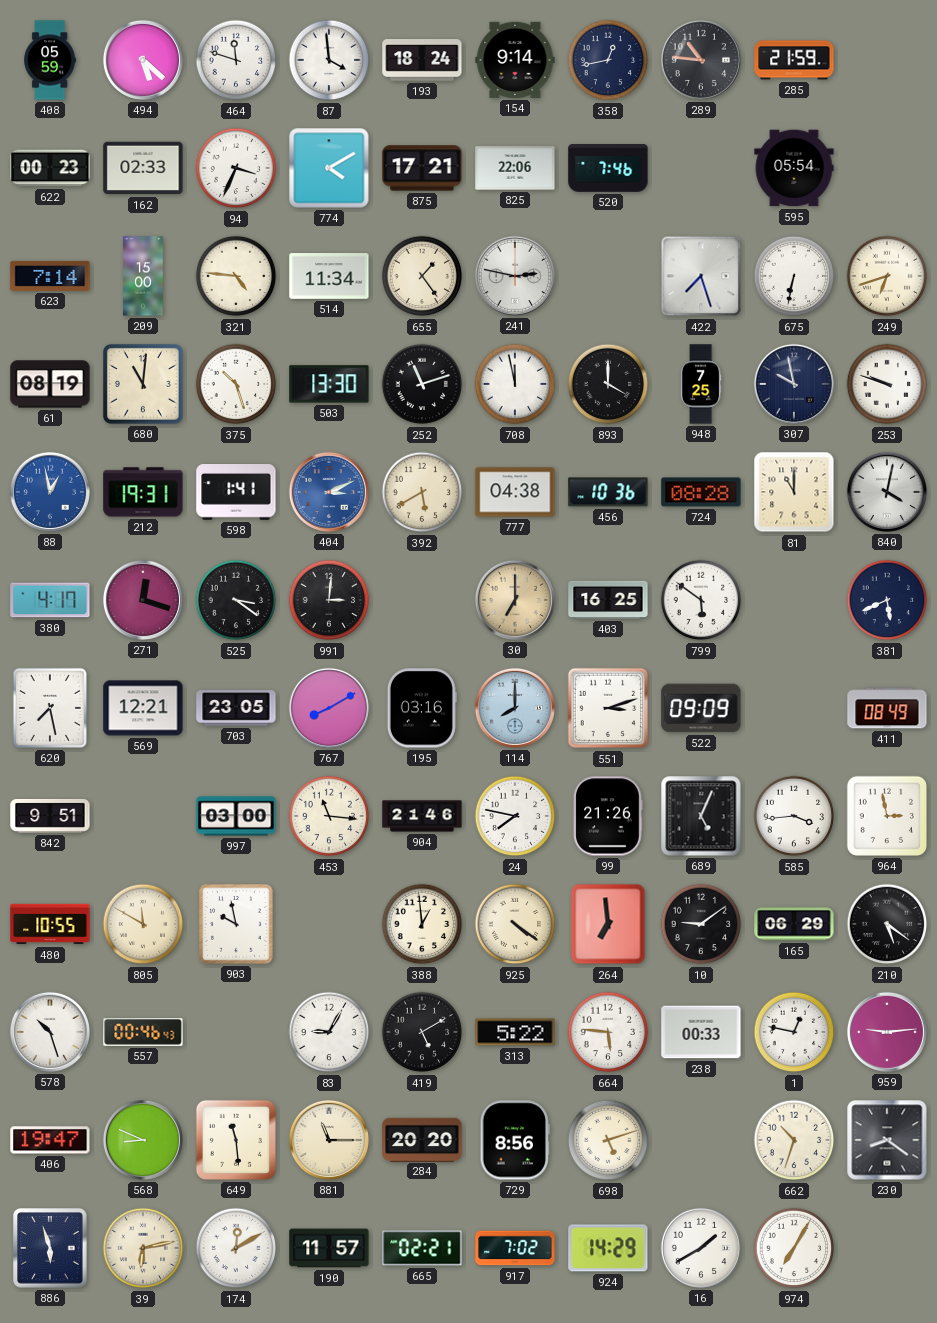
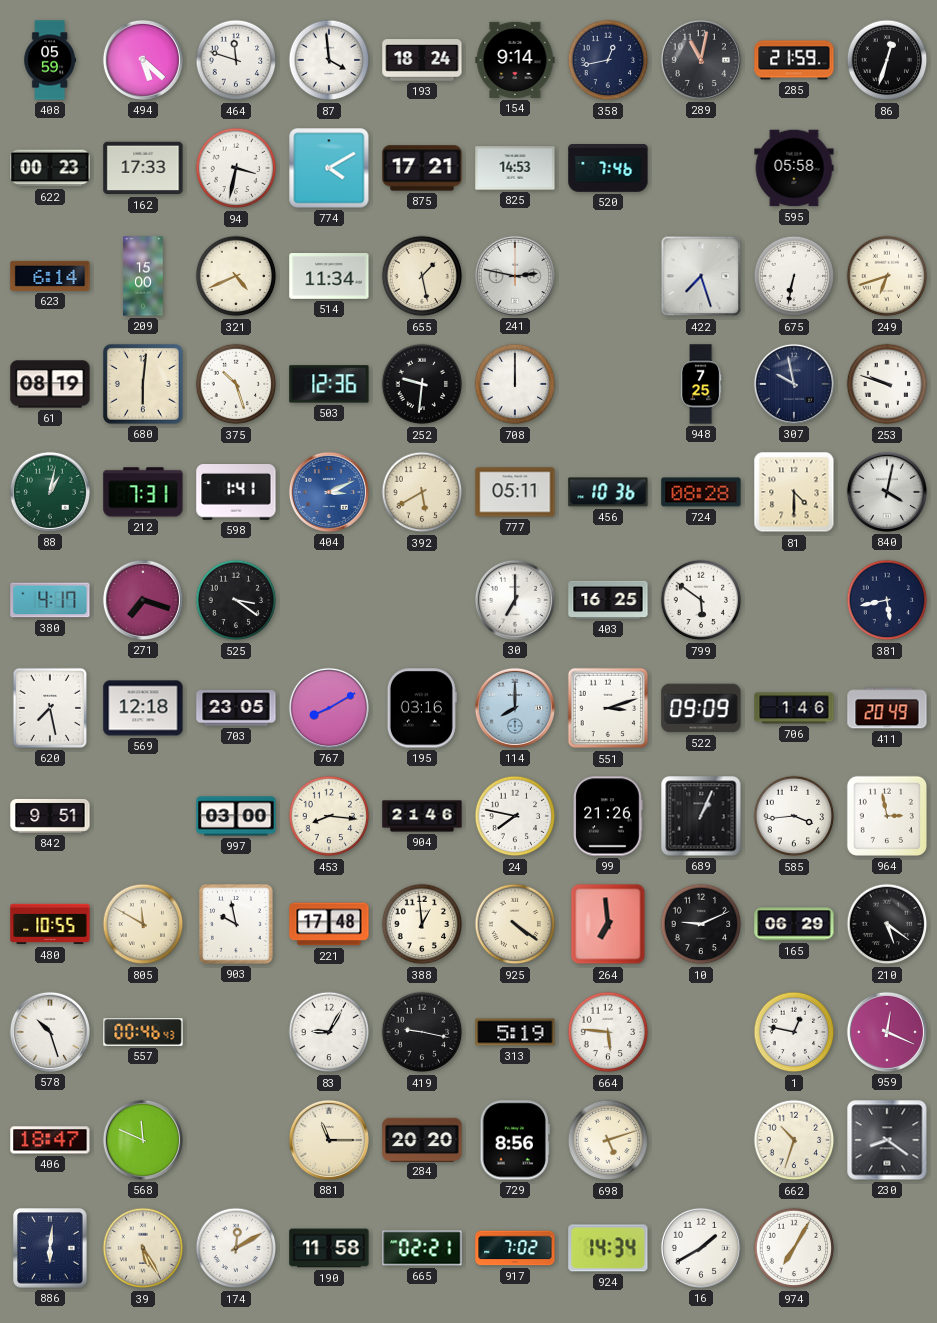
289: 10:46 -> 11:02
86: none -> 12:33
162: 02:33 -> 17:33
94: 3:34 -> 3:32
825: 22:06 -> 14:53
595: 05:54 -> 05:58
623: 7:14 -> 6:14
321: 4:46 -> 4:41
655: 1:24 -> 1:28
680: 11:01 -> 6:01
503: 13:30 -> 12:36
252: 11:12 -> 9:31
708: 11:58 -> 12:00
893: 4:00 -> none
88: 12:58 -> 1:02
88 dial: blue -> green
212: 19:31 -> 7:31
777: 04:38 -> 05:11
81: 11:00 -> 4:30
271: 12:18 -> 7:18
991: 3:01 -> none
30 dial: champagne -> white
381: 5:41 -> 5:43
569: 12:21 -> 12:18
706: none -> 1:46
411: 08:49 -> 20:49
453: 11:16 -> 8:16
689: 5:04 -> 1:04
221: none -> 17:48
10: 9:09 -> 9:11
419: 5:10 -> 9:17
313: 5:22 -> 5:19
238: 00:33 -> none
959: 9:14 -> 12:19
406: 19:47 -> 18:47
568: 8:49 -> 11:49
649: 11:29 -> none
886: 5:57 -> 6:01
39: 6:13 -> 5:25
190: 11:57 -> 11:58
924: 14:29 -> 14:34
